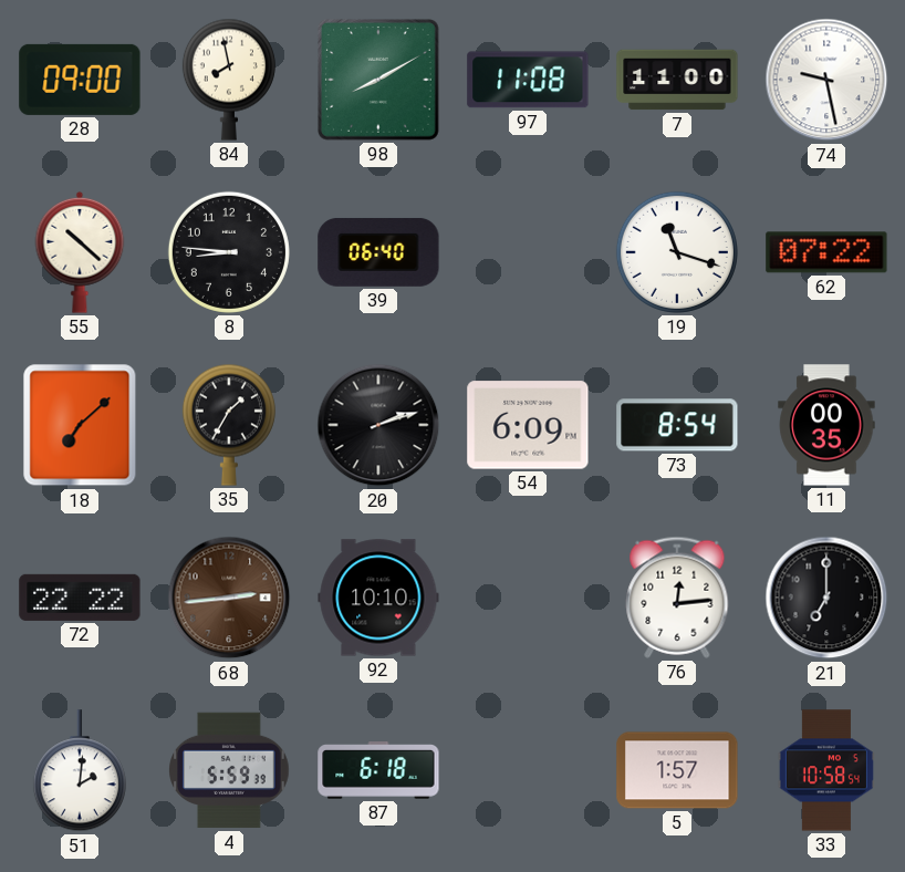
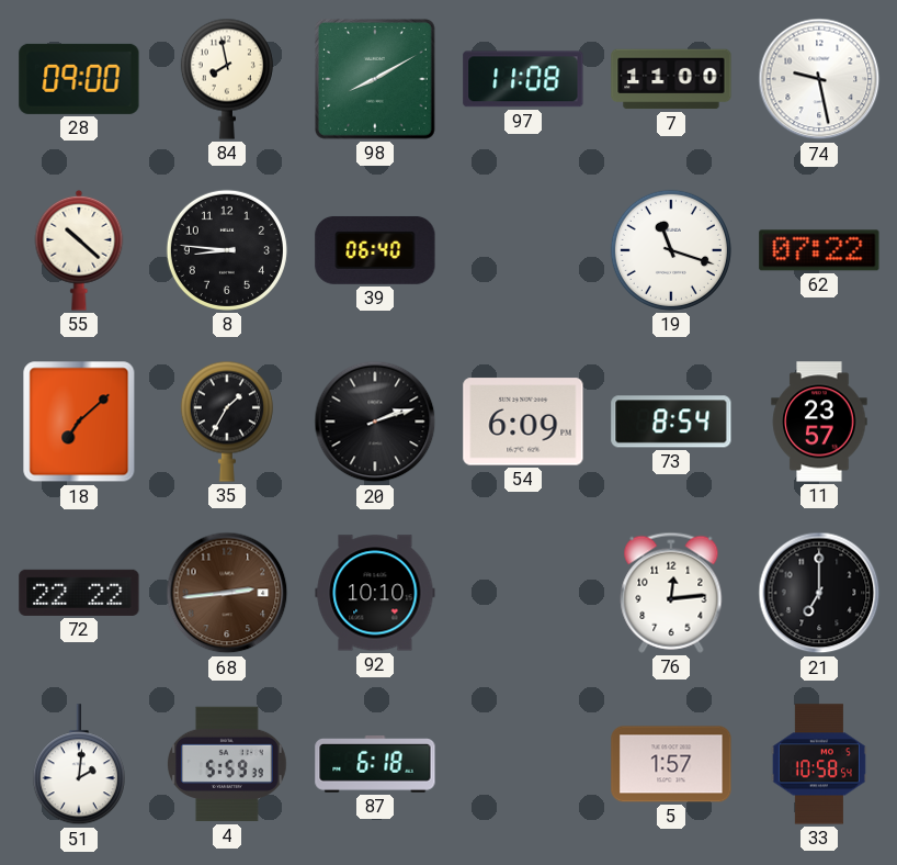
11: 00:35 -> 23:57
